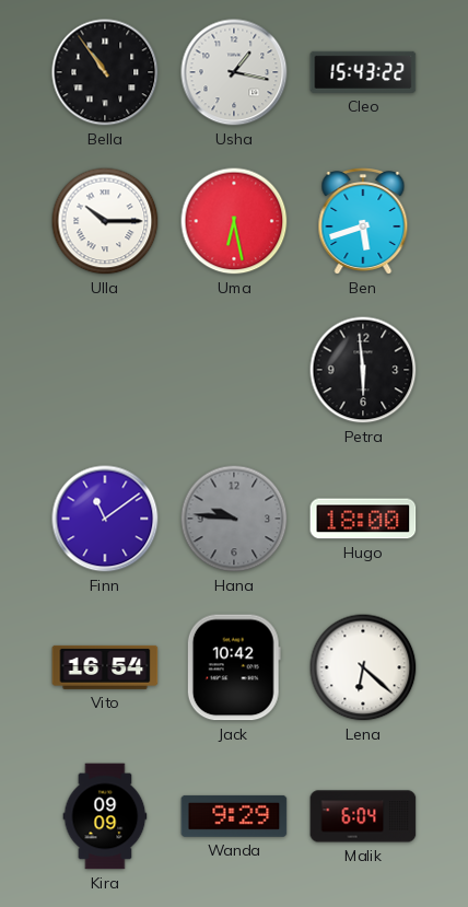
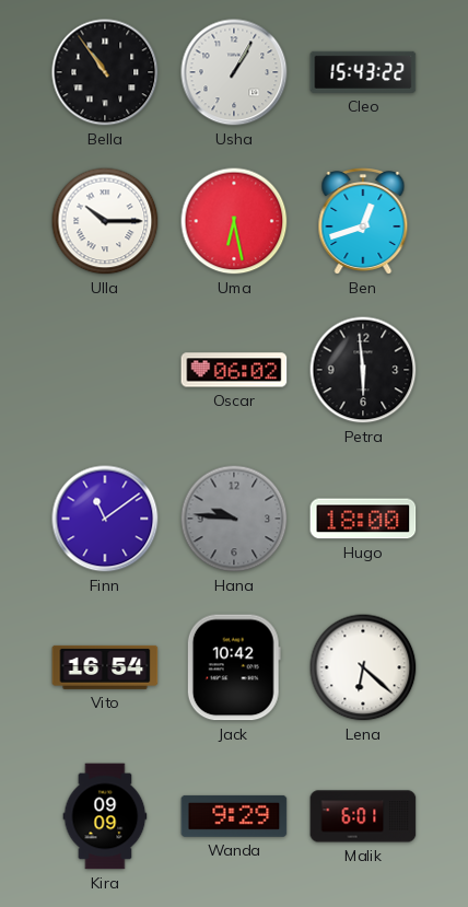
Usha: 1:17 -> 1:05
Ben: 5:42 -> 12:42
Oscar: none -> 06:02
Malik: 6:04 -> 6:01
